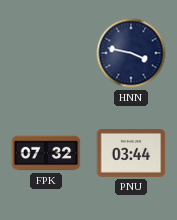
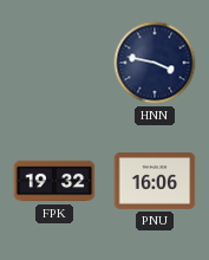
FPK: 07:32 -> 19:32
PNU: 03:44 -> 16:06
